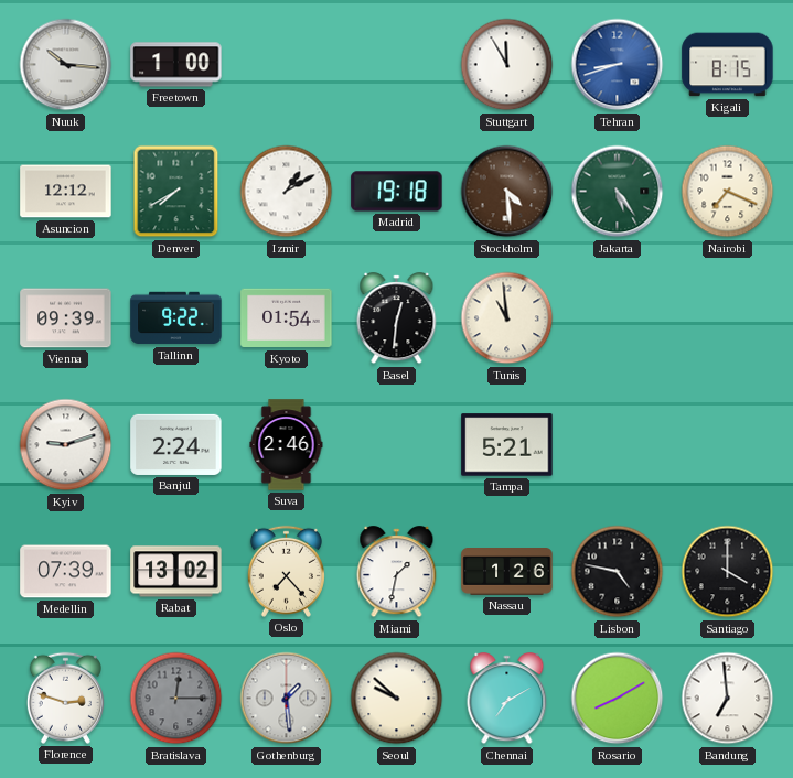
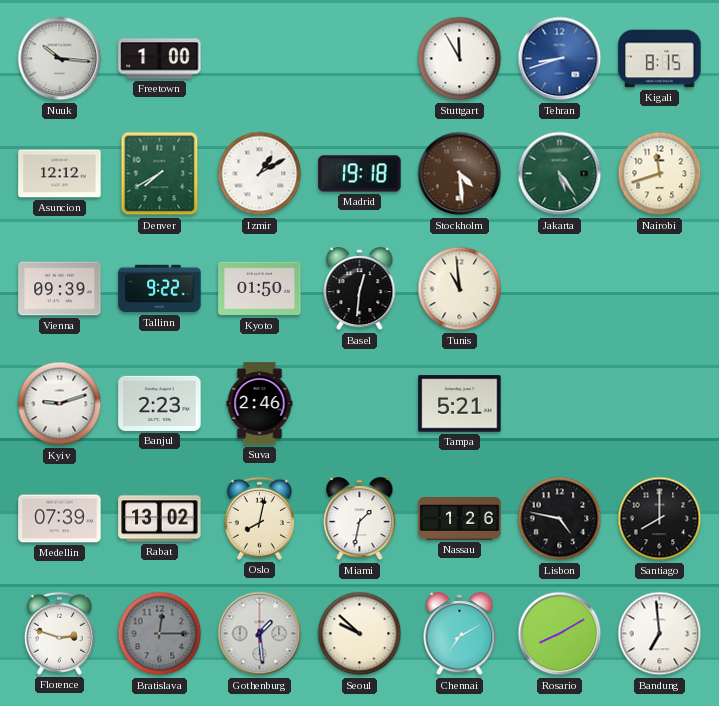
Nairobi: 7:19 -> 11:42
Kyoto: 01:54 -> 01:50
Banjul: 2:24 -> 2:23
Oslo: 7:23 -> 8:02
Santiago: 4:00 -> 8:00
